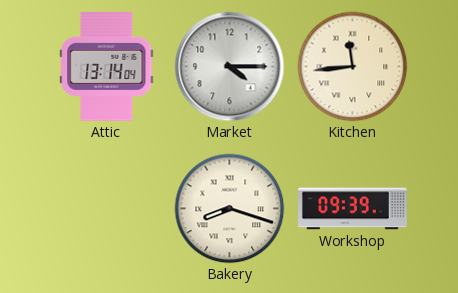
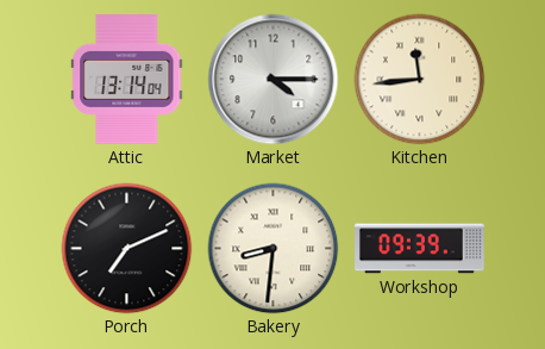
Porch: none -> 7:11
Bakery: 8:18 -> 8:31
